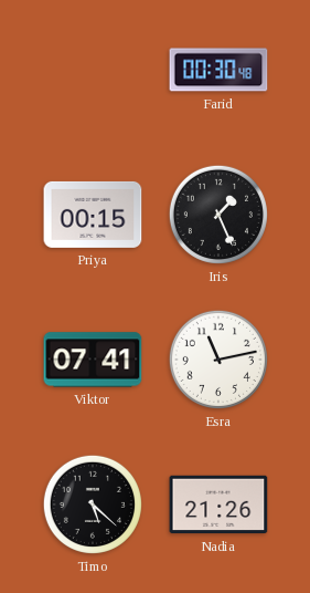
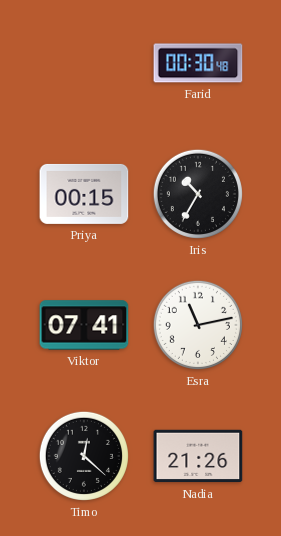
Iris: 1:26 -> 10:35
Timo: 5:22 -> 12:22
